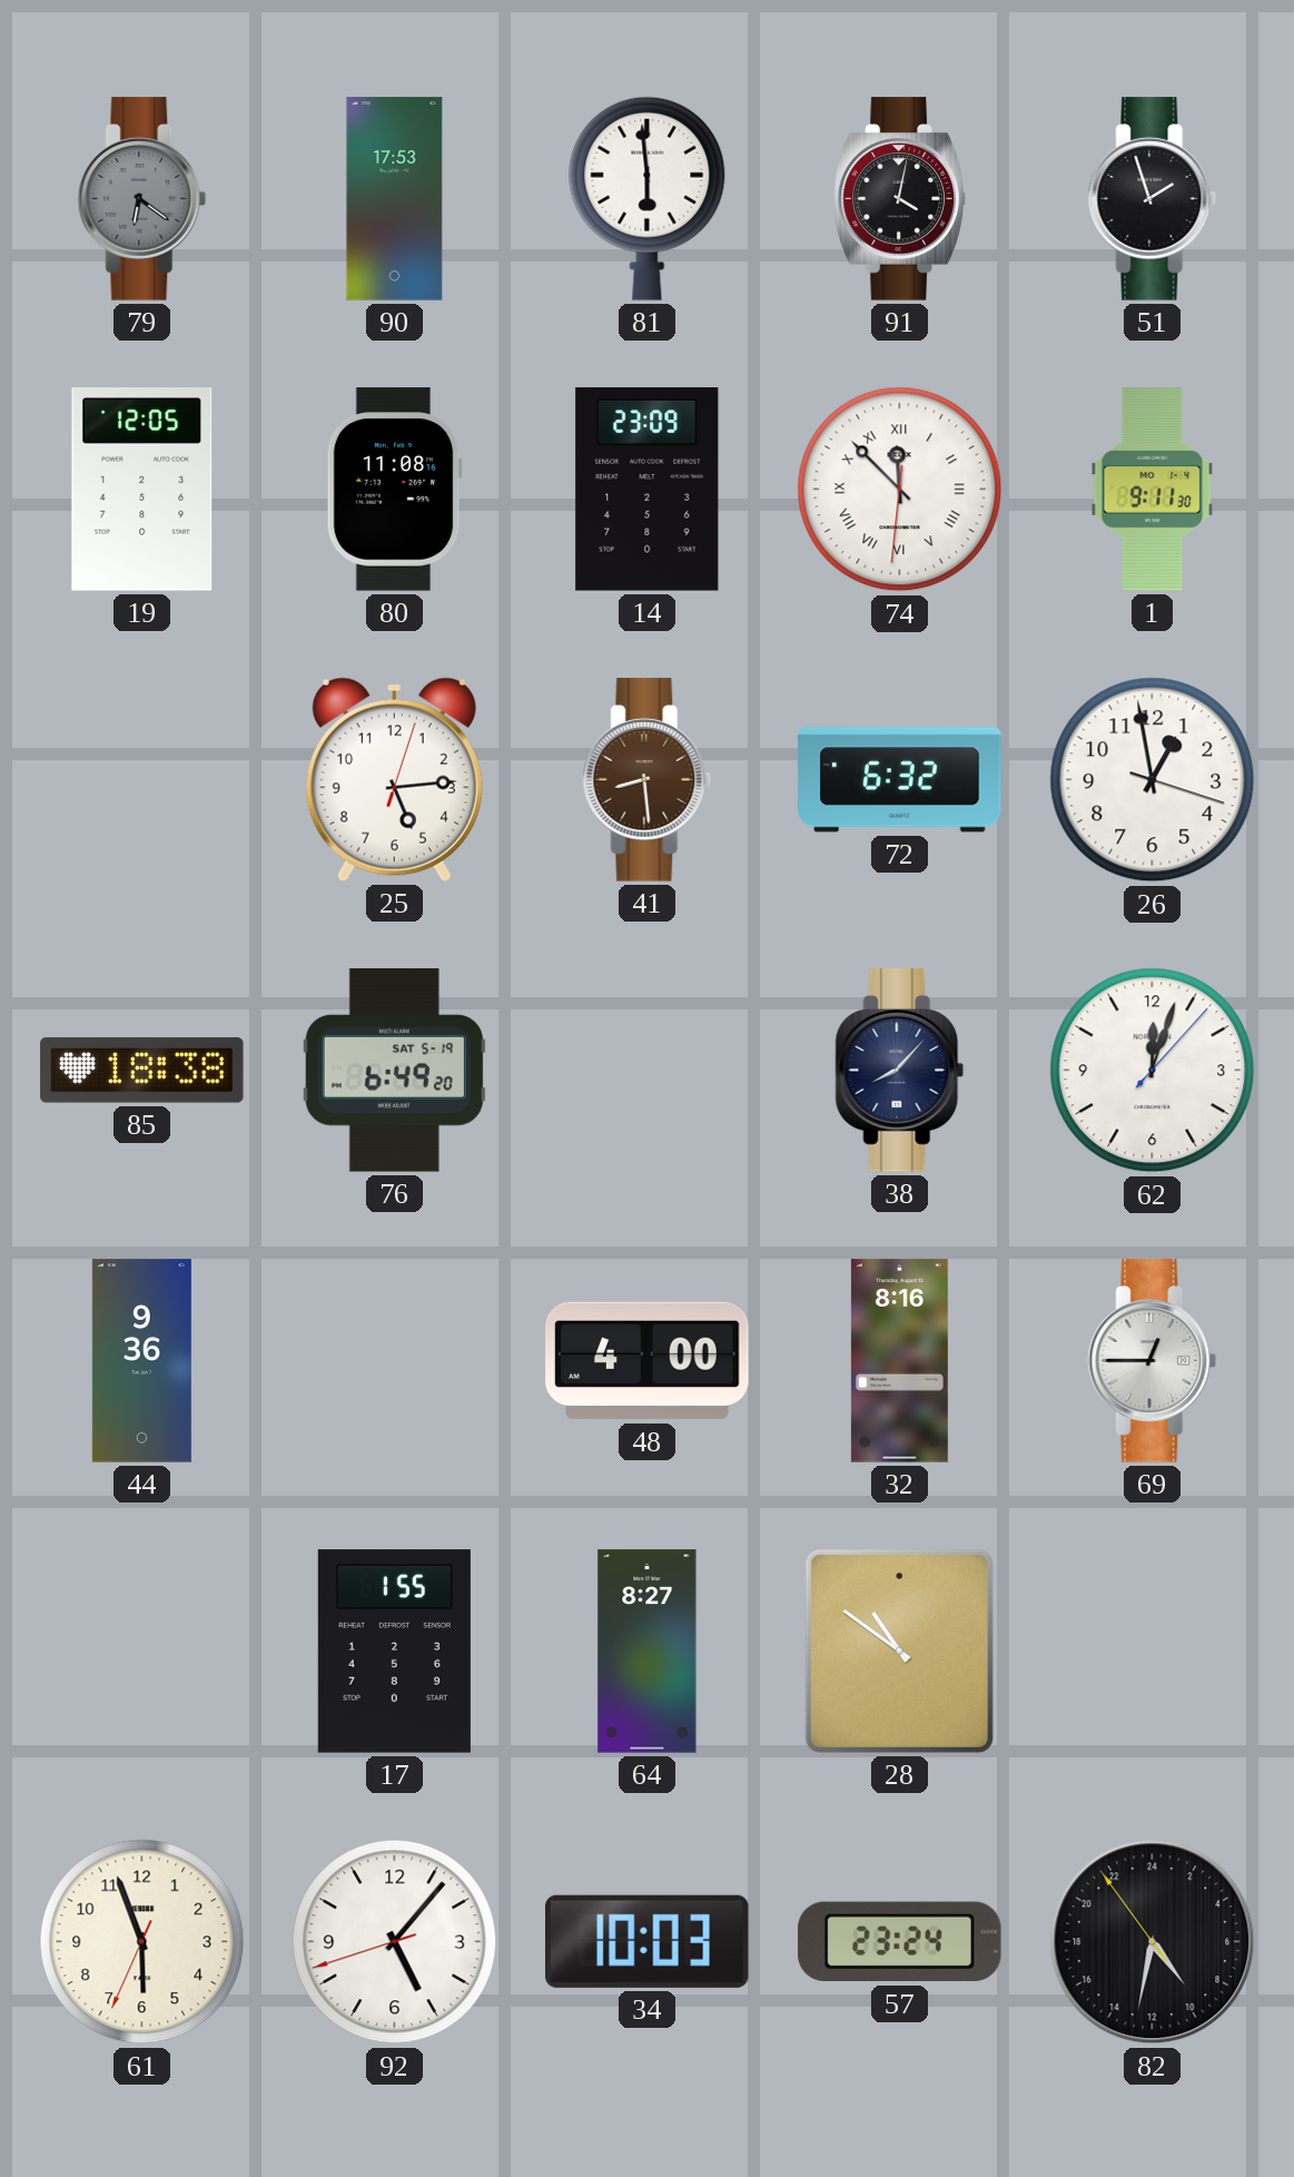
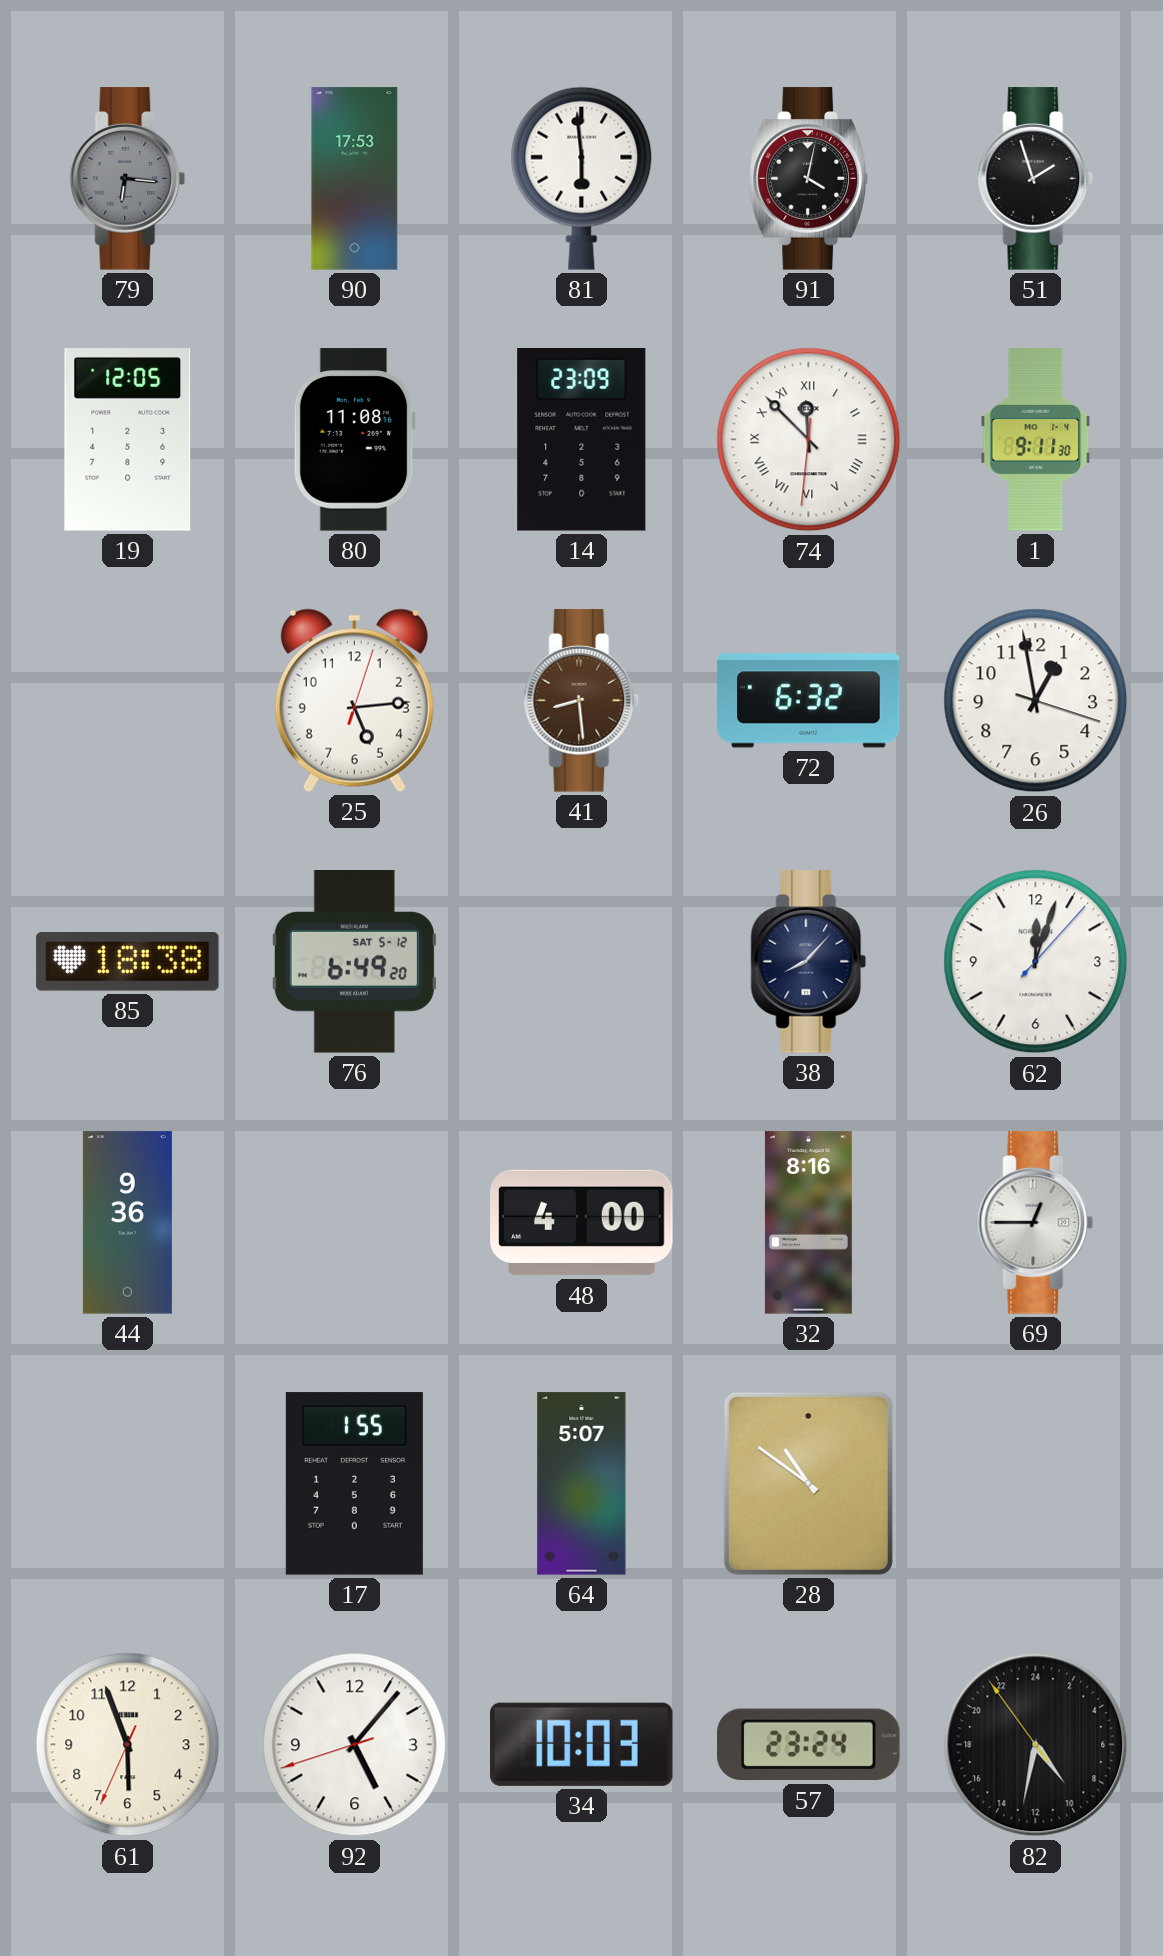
79: 6:21 -> 6:16
76 date: SAT 5-19 -> SAT 5-12
64: 8:27 -> 5:07
